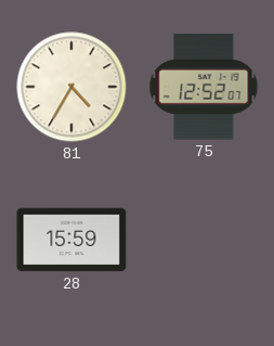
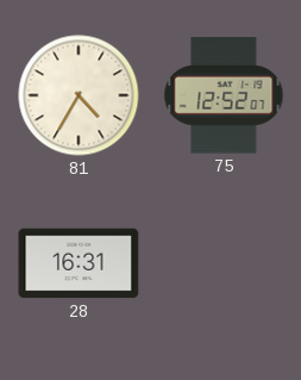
28: 15:59 -> 16:31
